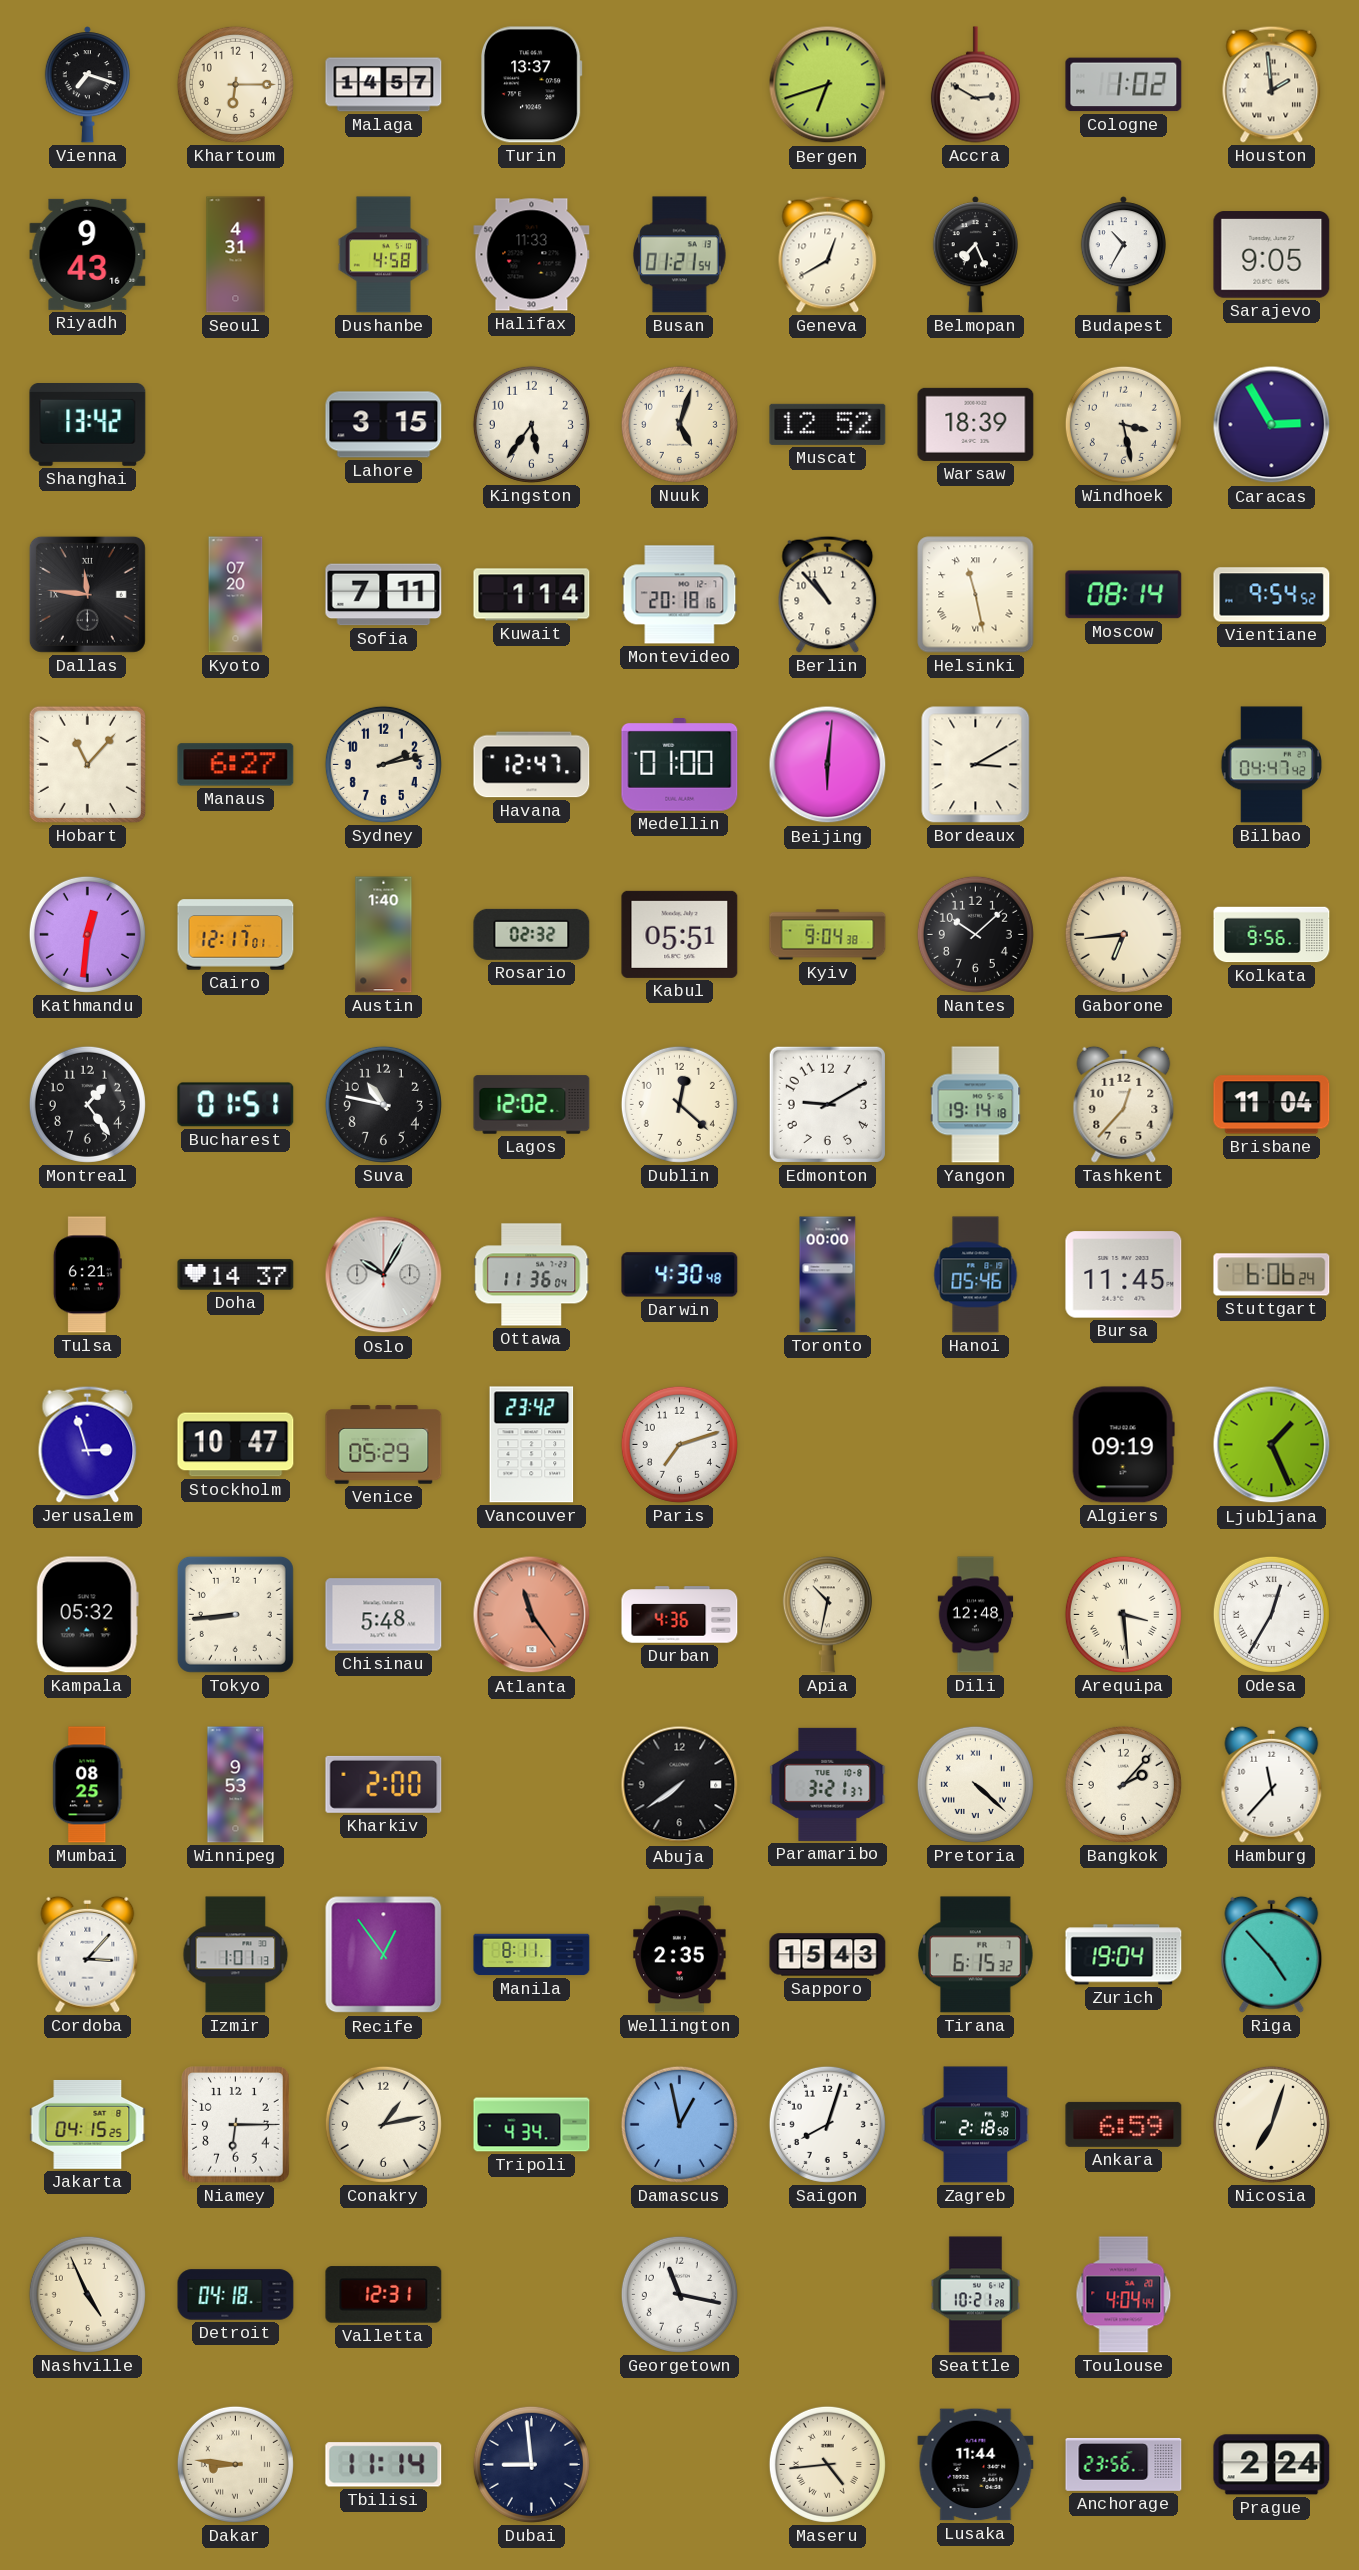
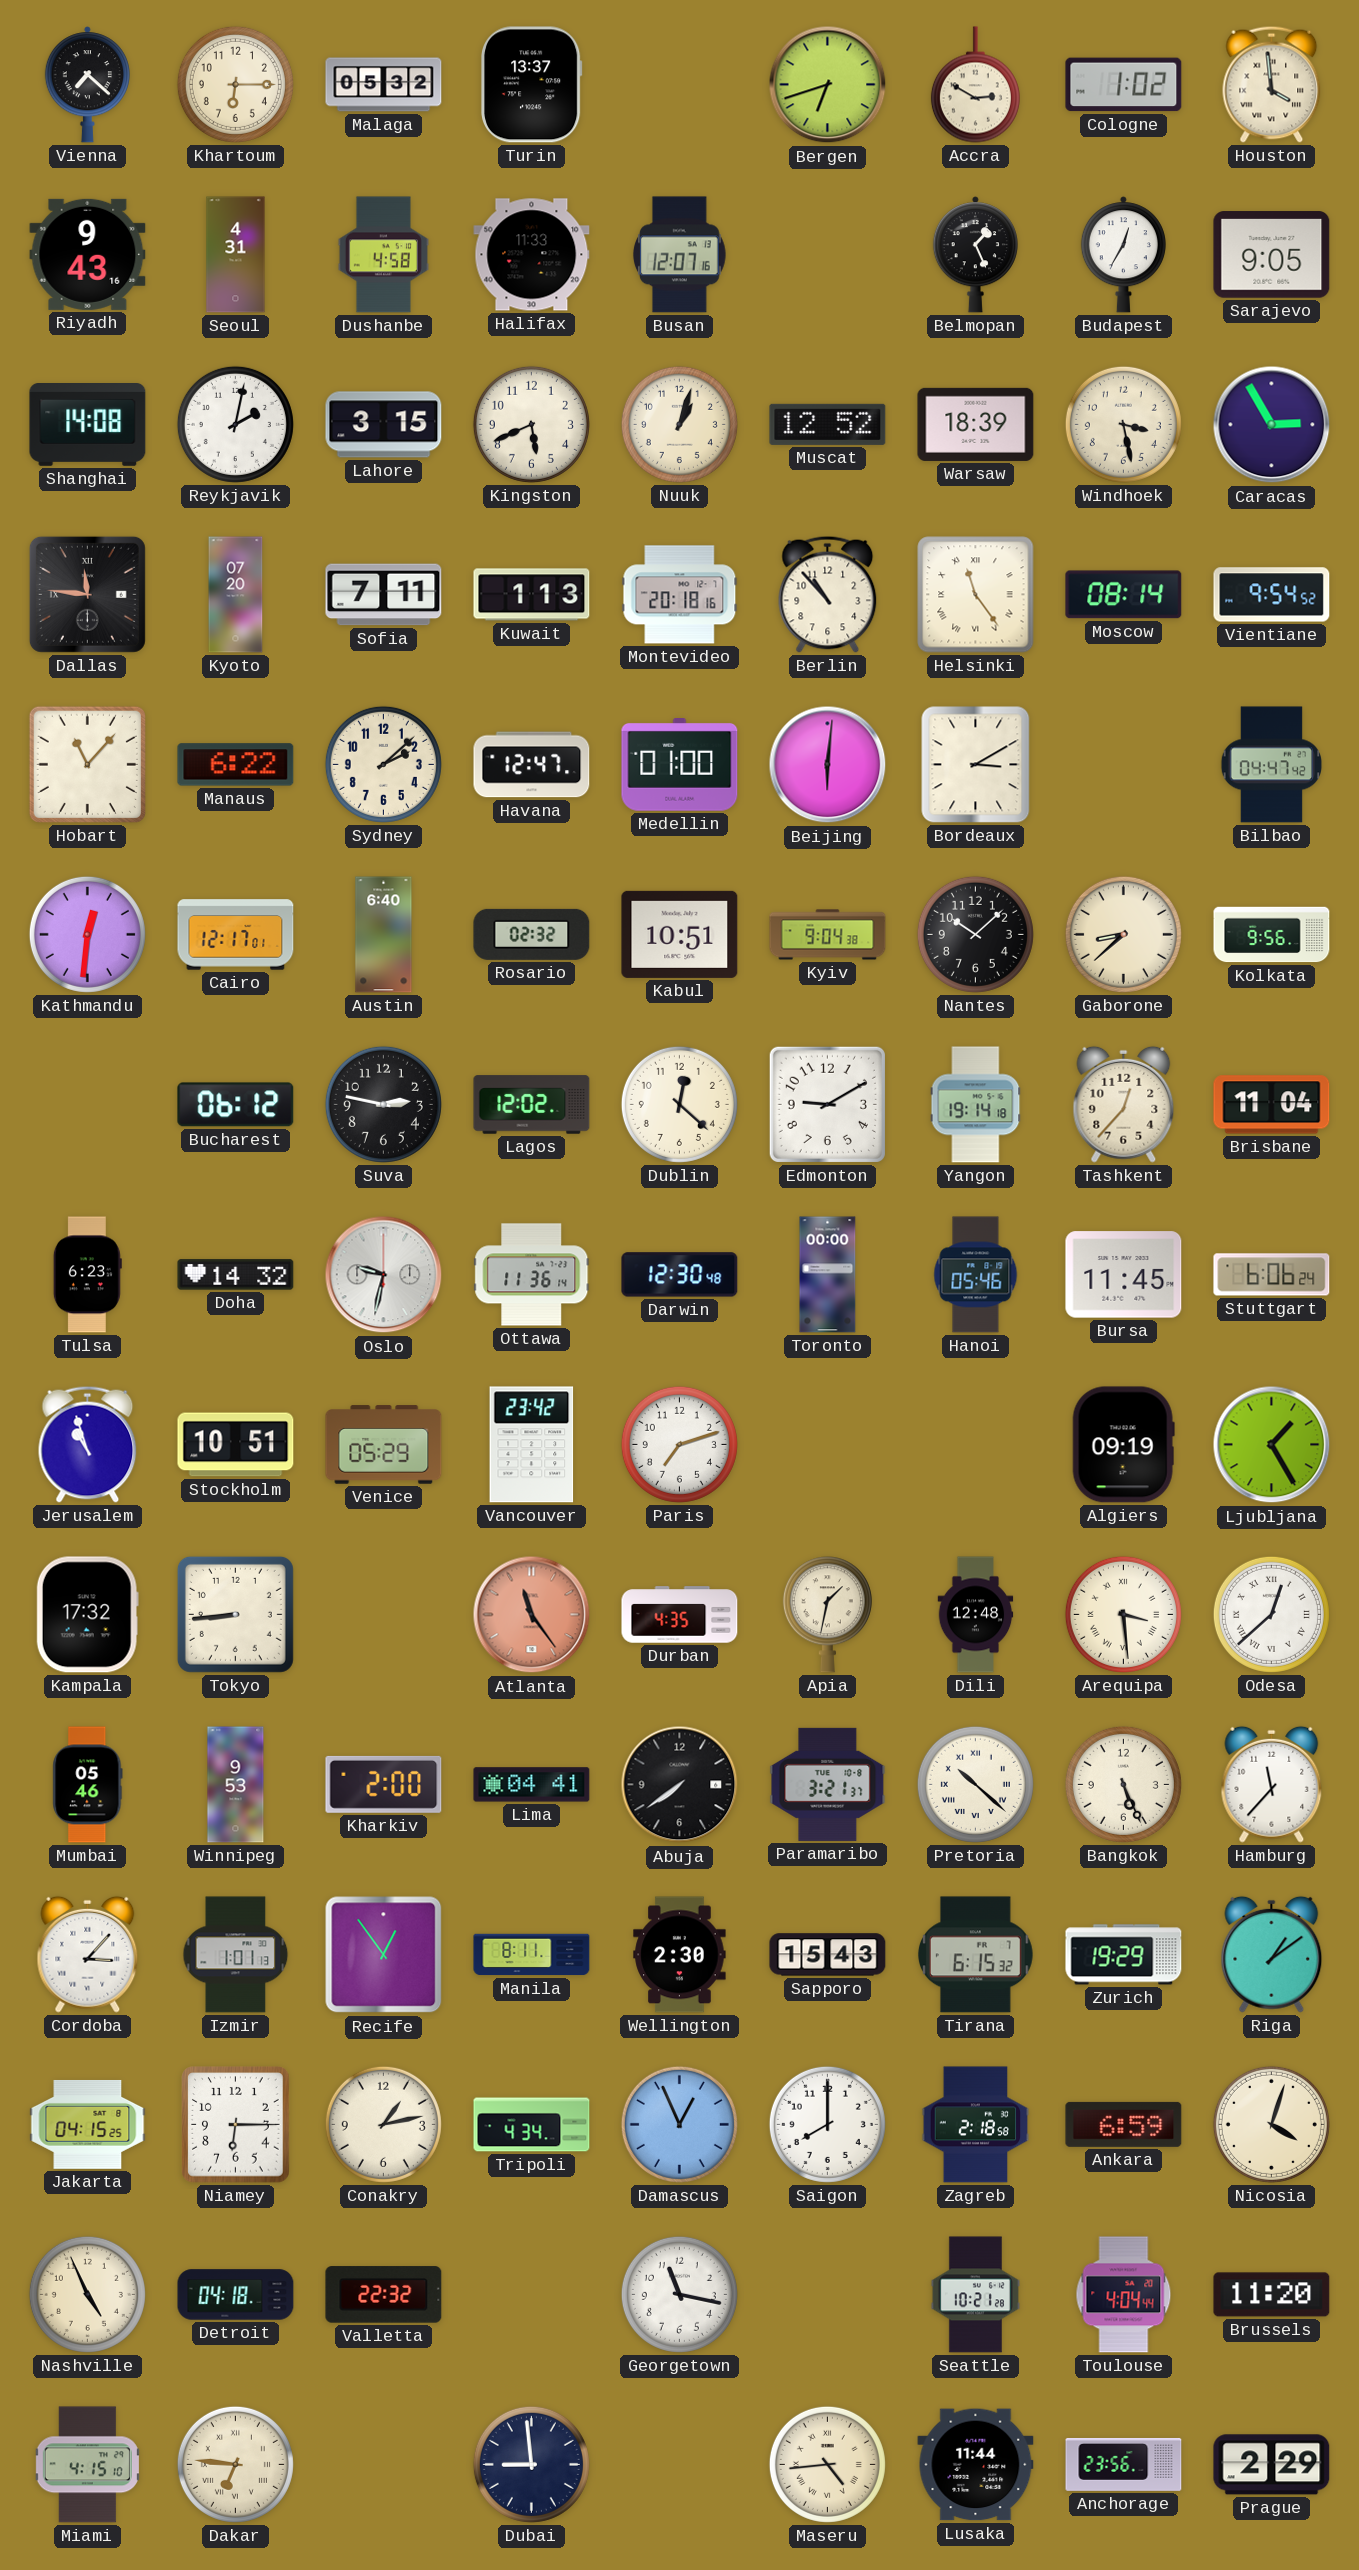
Vienna: 7:18 -> 7:22
Malaga: 14:57 -> 05:32
Houston: 1:59 -> 3:59
Busan: 01:21 -> 12:07
Geneva: 12:40 -> none
Belmopan: 7:26 -> 1:26
Budapest: 10:35 -> 12:35
Shanghai: 13:42 -> 14:08
Reykjavik: none -> 2:02
Kingston: 5:36 -> 5:41
Nuuk: 5:03 -> 1:03
Kuwait: 1:14 -> 1:13
Helsinki: 11:28 -> 11:24
Manaus: 6:27 -> 6:22
Sydney: 2:13 -> 2:08
Austin: 1:40 -> 6:40
Kabul: 05:51 -> 10:51
Gaborone: 6:44 -> 8:38
Montreal: 1:24 -> none
Bucharest: 01:51 -> 06:12
Suva: 10:47 -> 2:47
Tulsa: 6:21 -> 6:23
Doha: 14:37 -> 14:32
Oslo: 10:05 -> 9:32
Ottawa: 11:36:04 -> 11:36:14
Darwin: 4:30 -> 12:30
Jerusalem: 2:57 -> 10:57
Stockholm: 10:47 -> 10:51
Ljubljana: 1:26 -> 1:25
Kampala: 05:32 -> 17:32
Chisinau: 5:48 -> none
Durban: 4:36 -> 4:35
Apia: 10:32 -> 1:32
Odesa: 12:35 -> 12:38
Mumbai: 08:25 -> 05:46
Lima: none -> 04:41
Pretoria: 4:22 -> 10:22
Bangkok: 2:07 -> 5:26
Wellington: 2:35 -> 2:30
Zurich: 19:04 -> 19:29
Riga: 4:53 -> 1:09
Damascus: 12:58 -> 12:56
Saigon: 8:03 -> 8:00
Nicosia: 7:03 -> 4:03
Valletta: 12:31 -> 22:32
Brussels: none -> 11:20
Miami: none -> 4:15
Dakar: 8:46 -> 6:46
Tbilisi: 11:14 -> none
Prague: 2:24 -> 2:29
